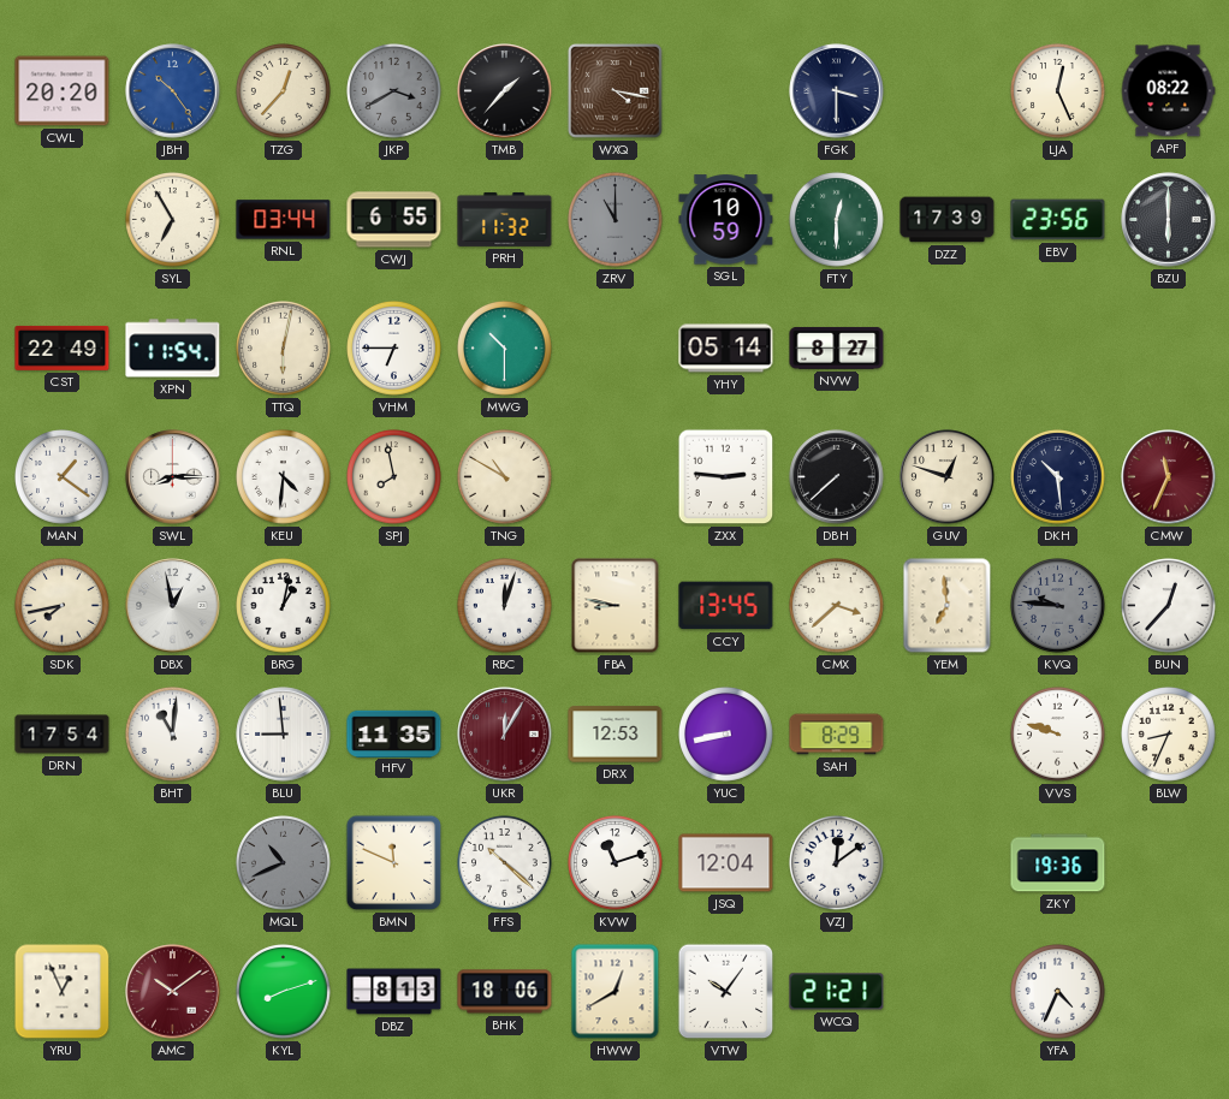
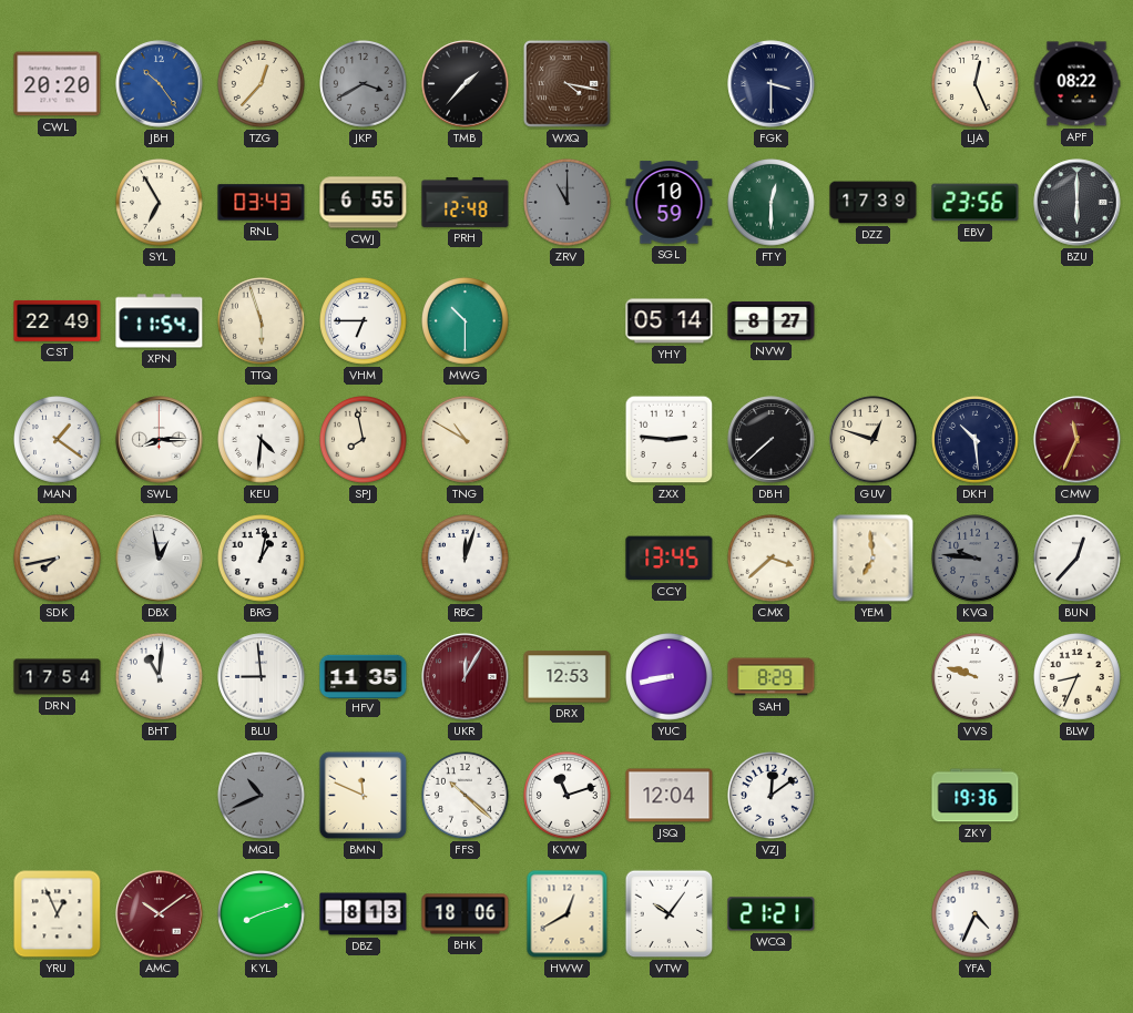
RNL: 03:44 -> 03:43
PRH: 11:32 -> 12:48
TTQ: 6:02 -> 5:57
FBA: 8:47 -> none
